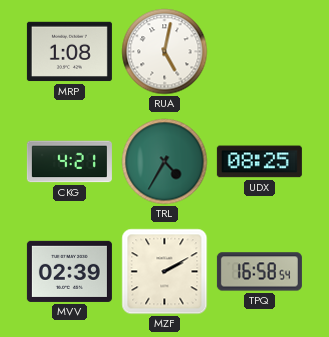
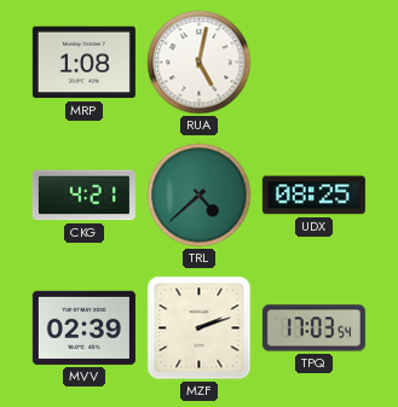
TRL: 4:35 -> 4:38
MZF: 2:10 -> 2:12
TPQ: 16:58 -> 17:03
